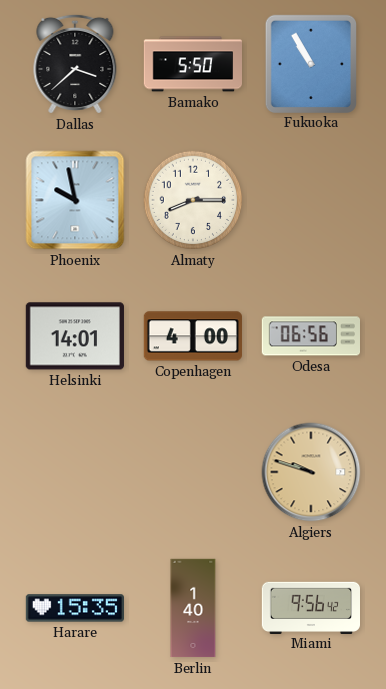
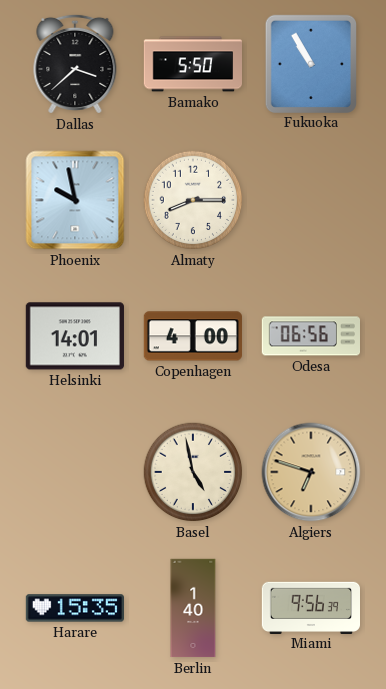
Basel: none -> 4:58
Algiers: 9:48 -> 6:48
Miami: 9:56:42 -> 9:56:39
